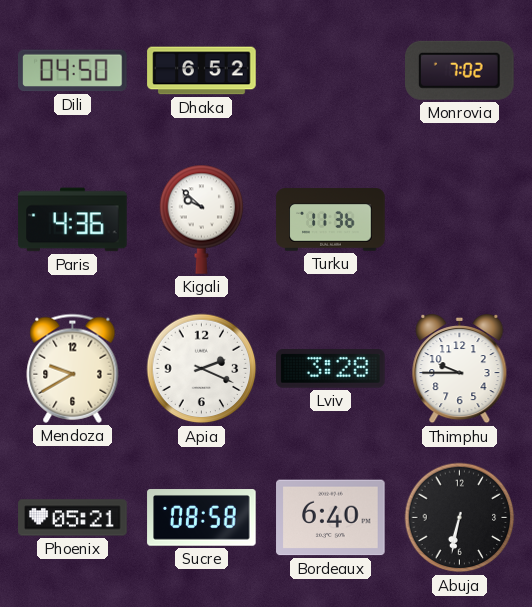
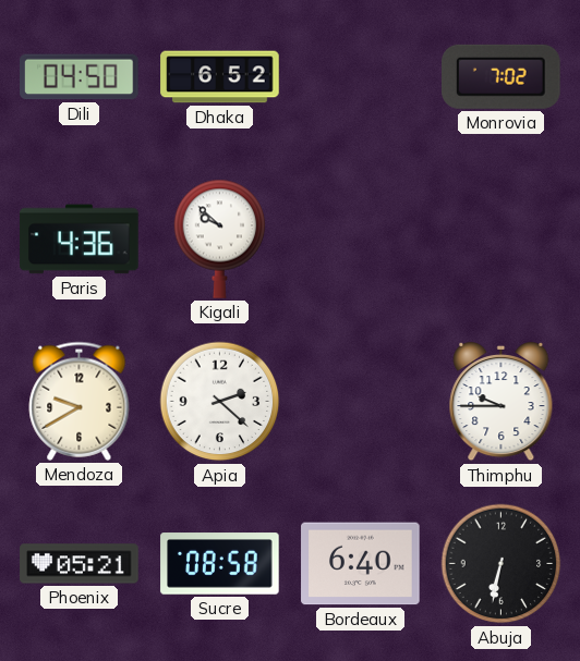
Turku: 11:36 -> none
Apia: 2:19 -> 2:22
Lviv: 3:28 -> none
